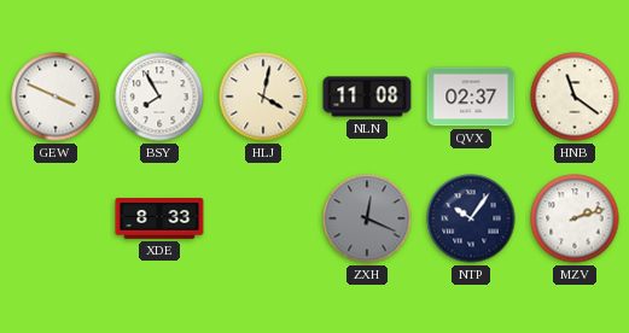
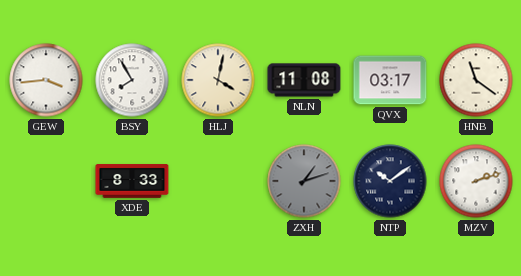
GEW: 3:49 -> 3:44
QVX: 02:37 -> 03:17
ZXH: 12:19 -> 1:12
NTP: 10:06 -> 10:09
